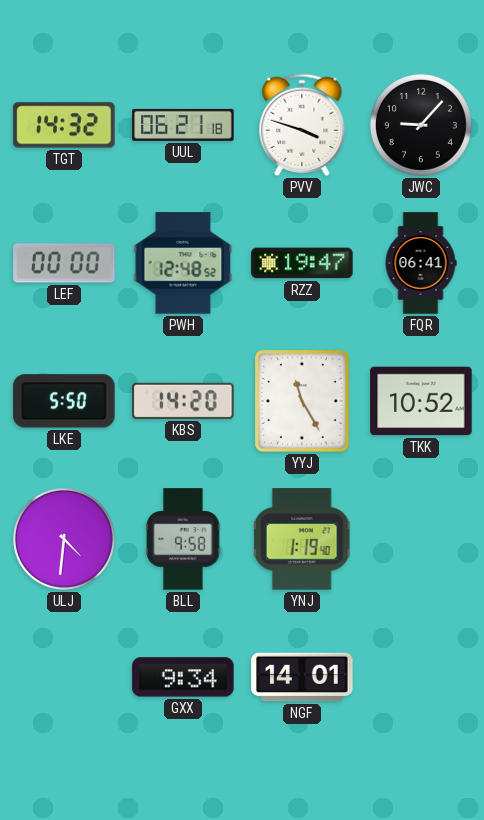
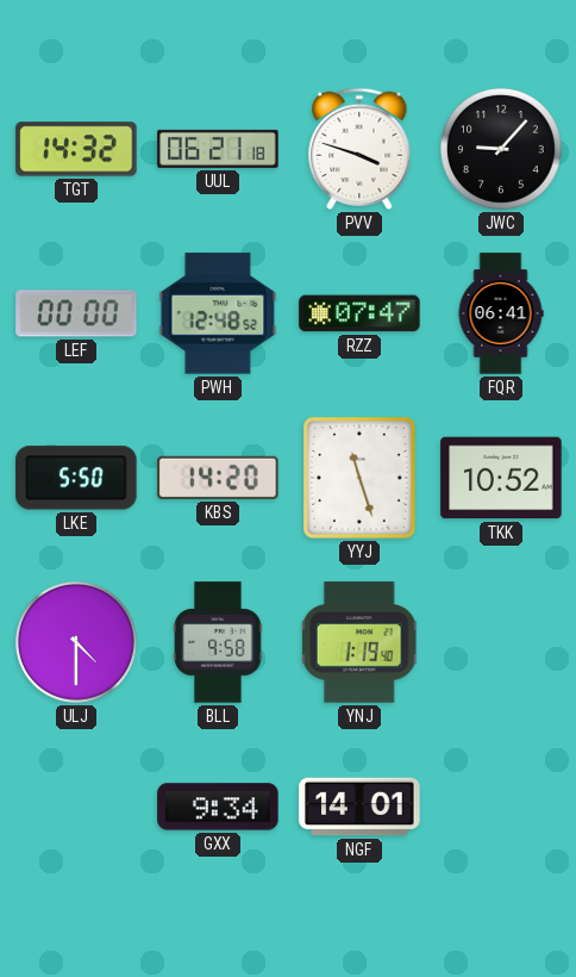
RZZ: 19:47 -> 07:47
YYJ: 11:25 -> 11:27
ULJ: 4:31 -> 4:30
